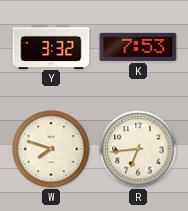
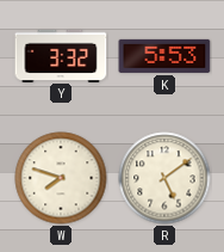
K: 7:53 -> 5:53
R: 6:44 -> 5:09
